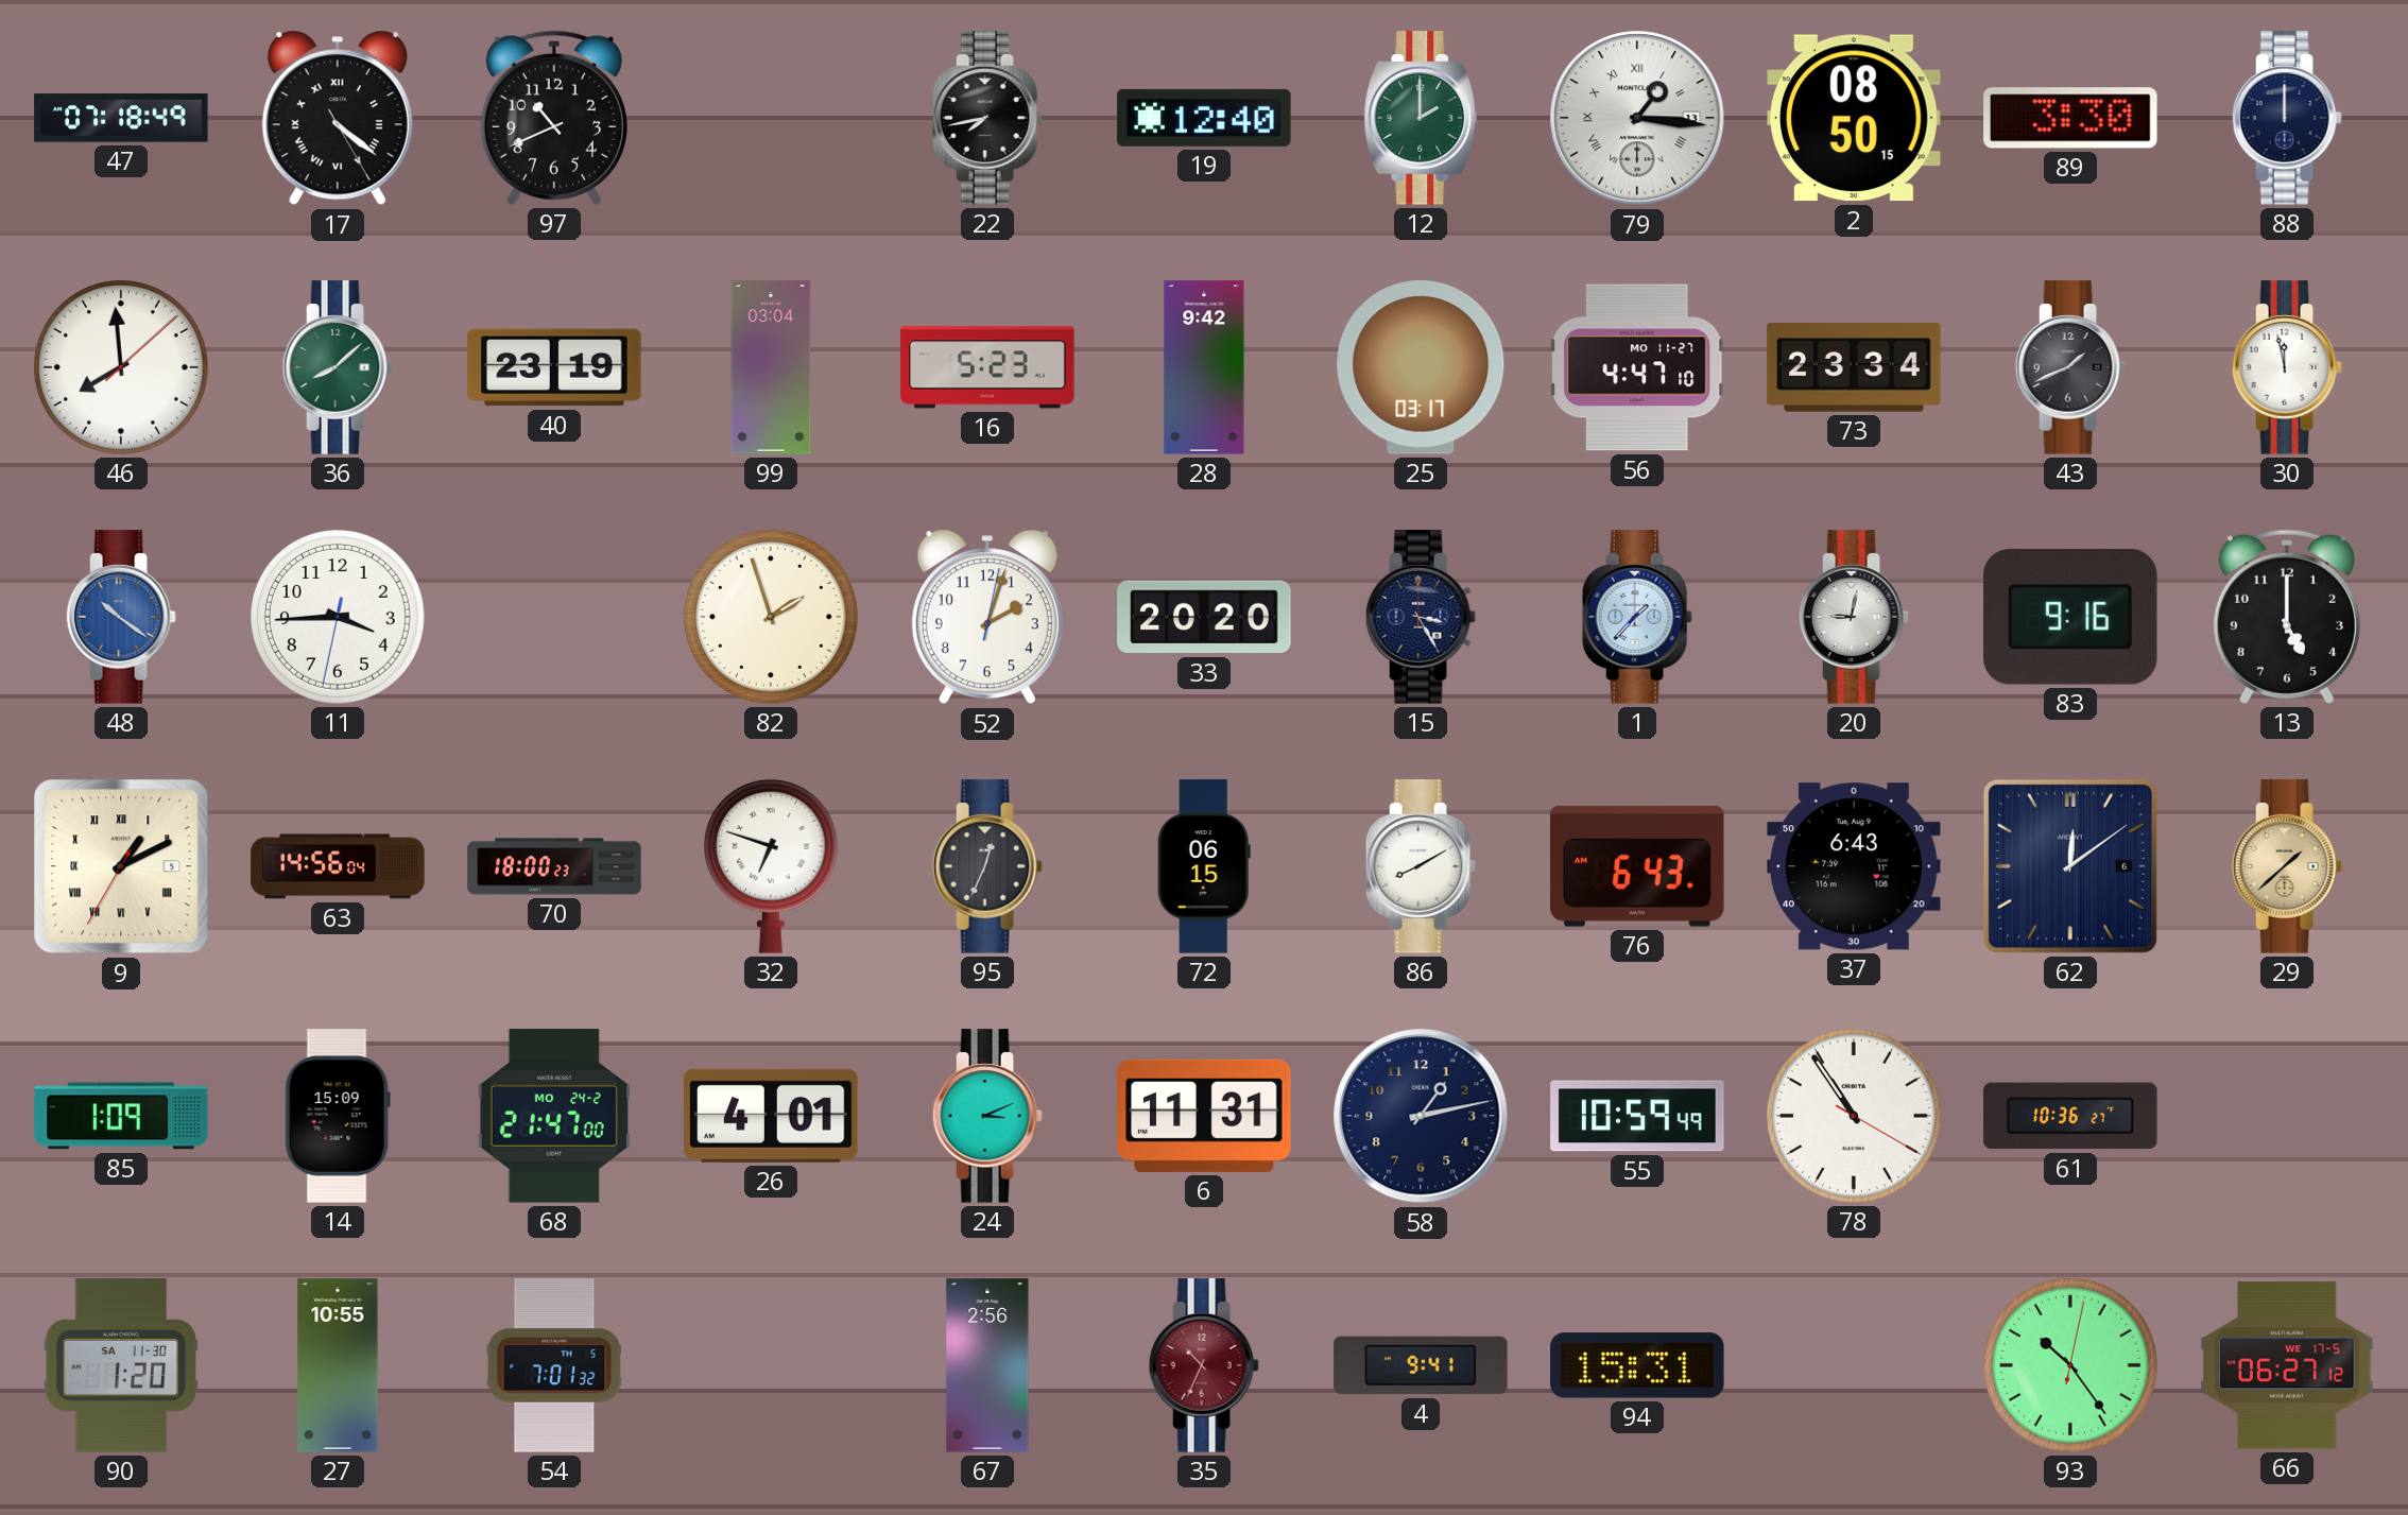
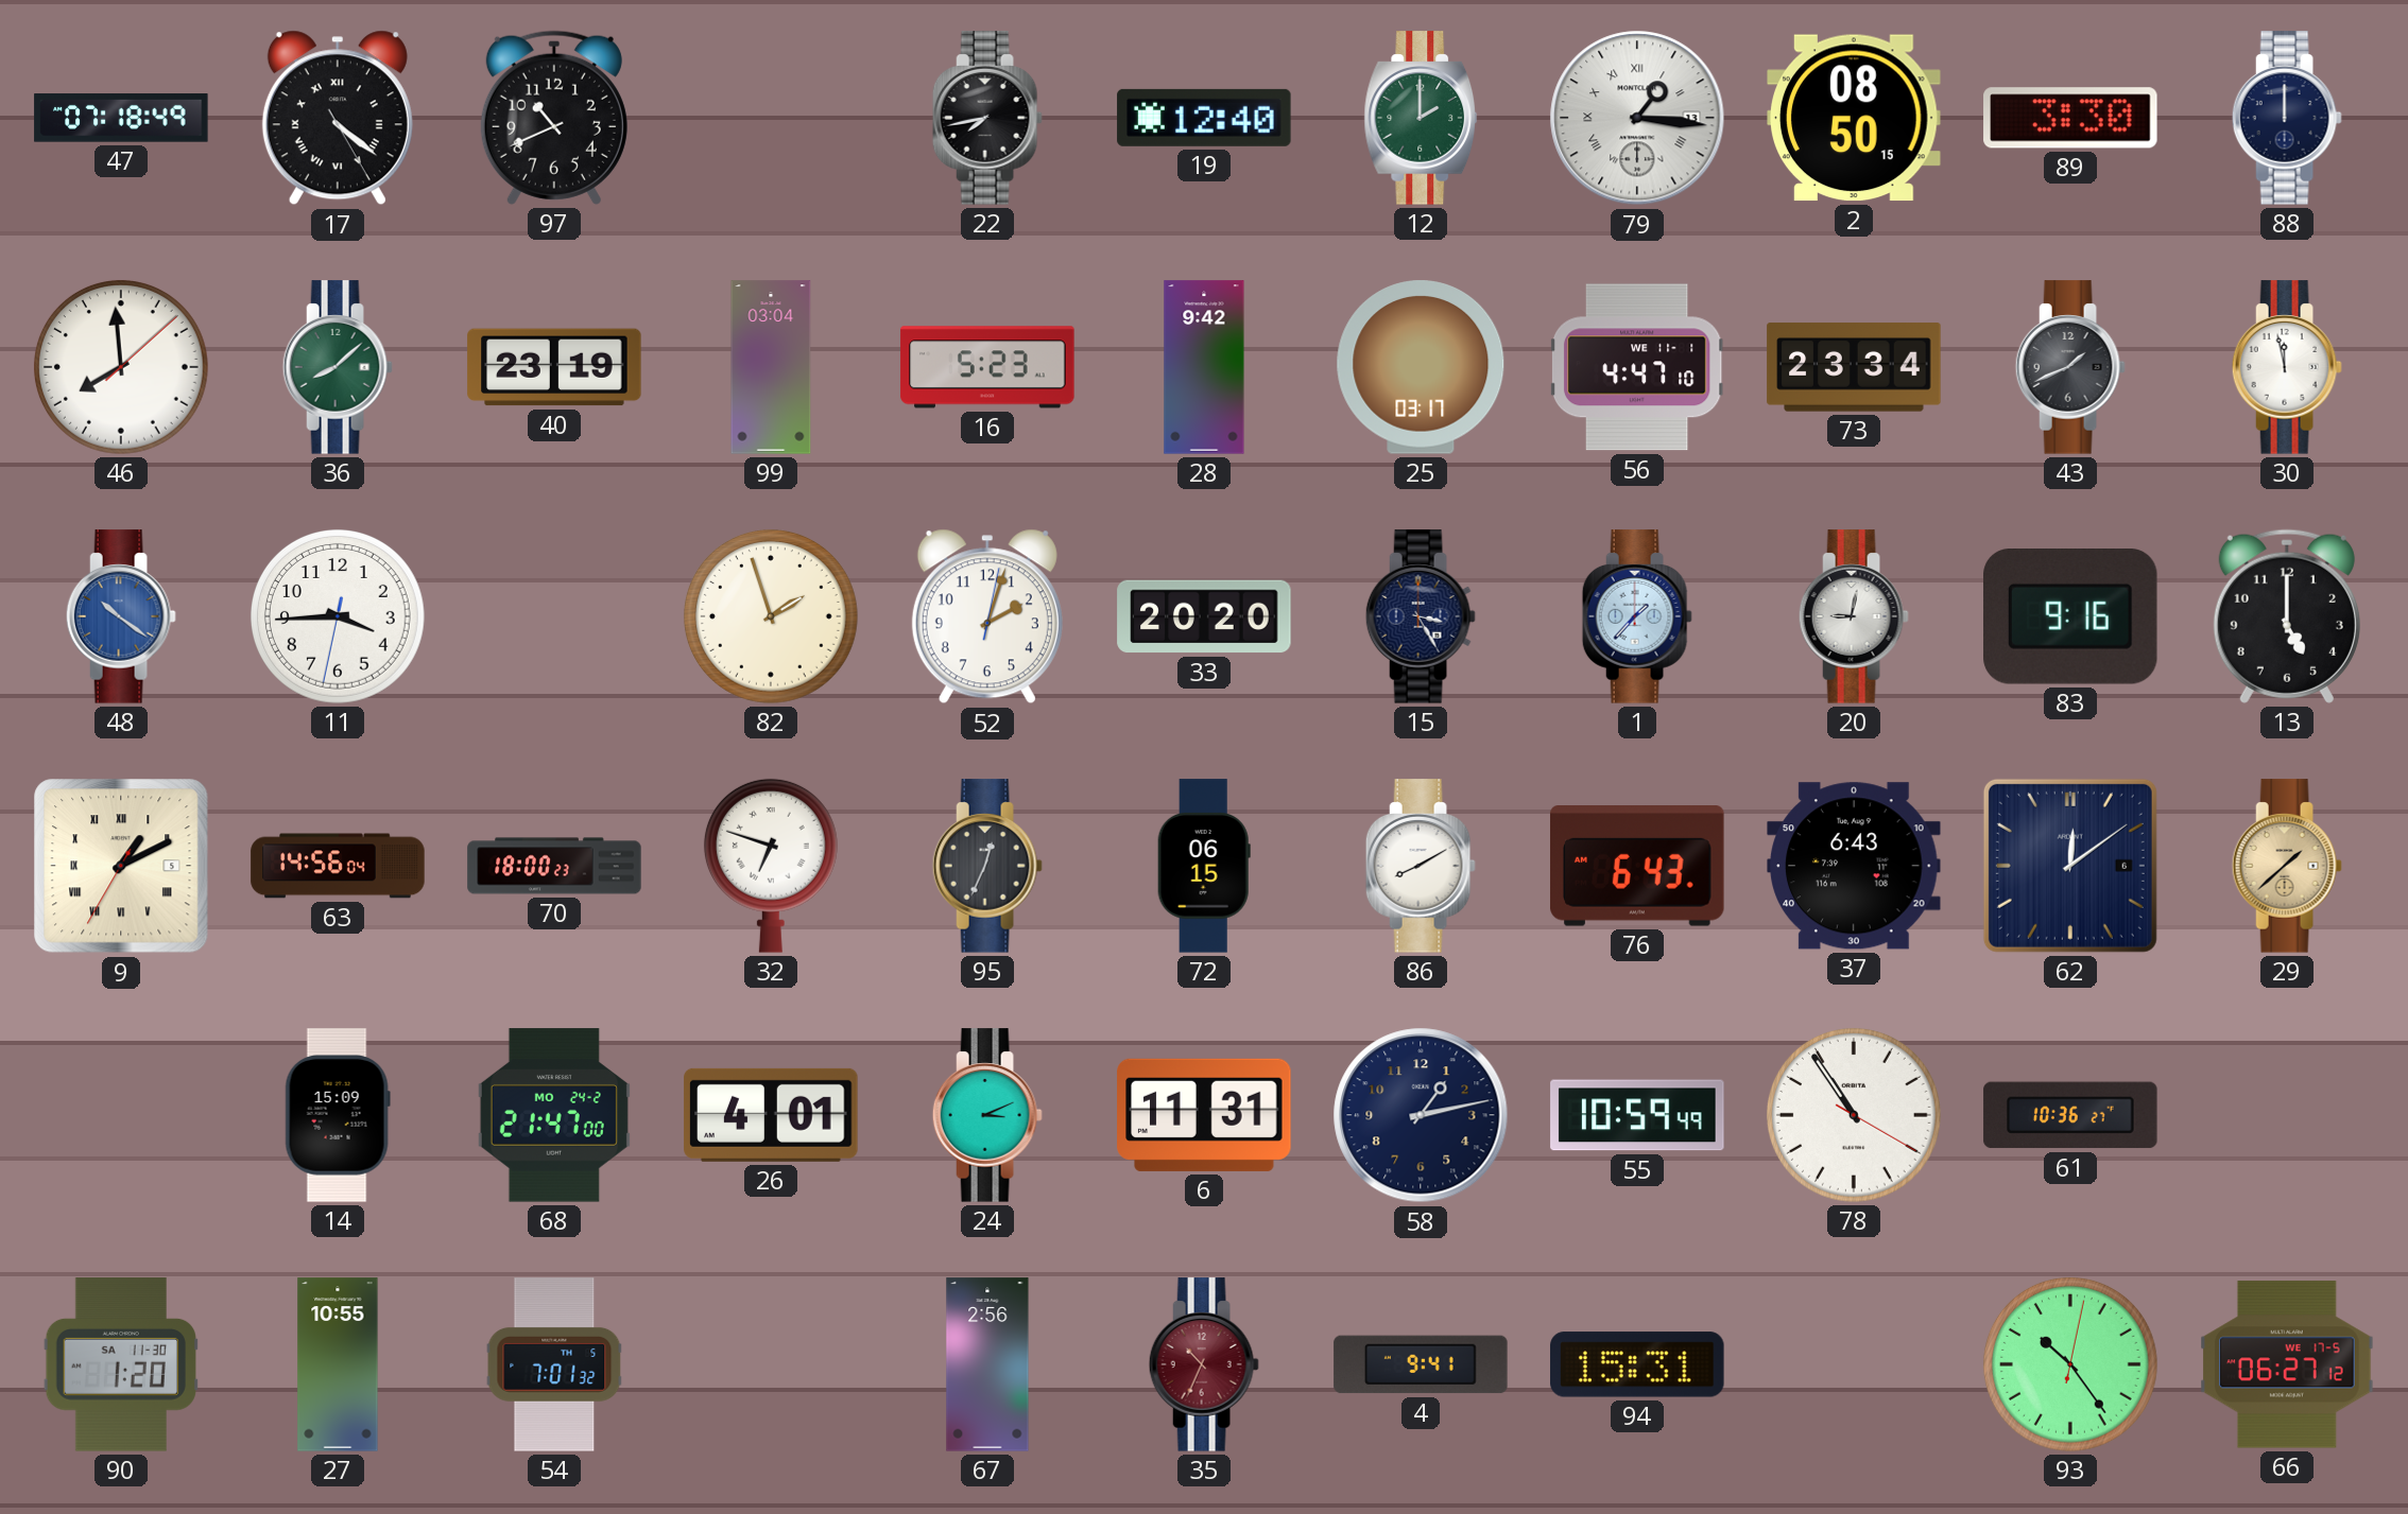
56 date: MO 11-27 -> WE 11-1
85: 1:09 -> none
